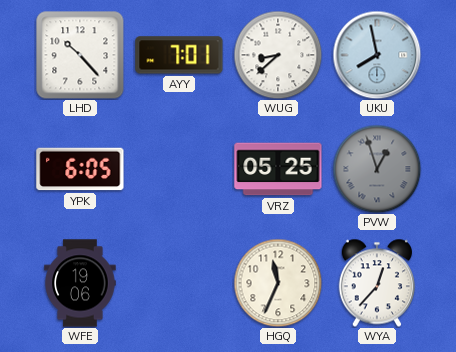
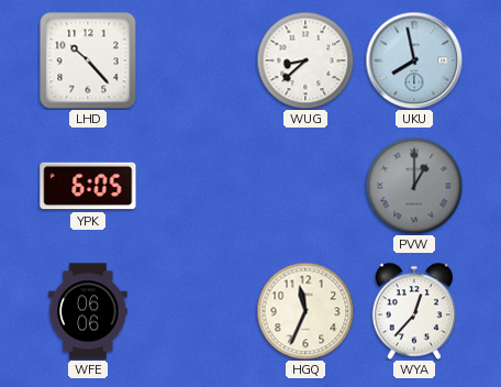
AYY: 7:01 -> none
VRZ: 05:25 -> none
PVW: 12:57 -> 1:00
WFE: 19:06 -> 06:06
